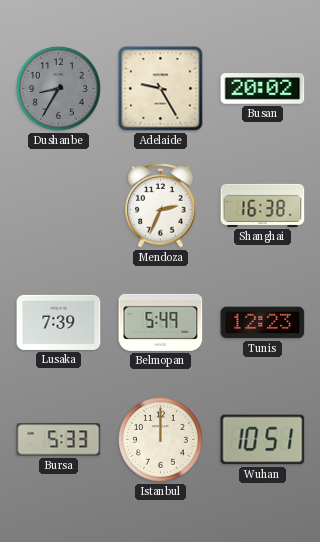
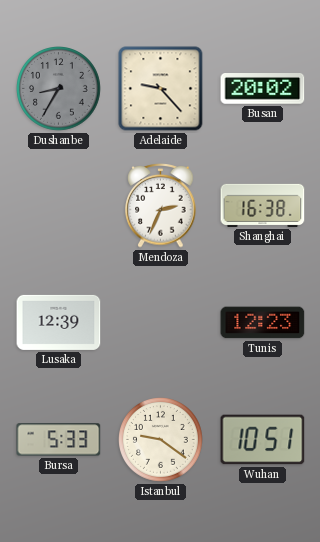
Adelaide: 9:25 -> 9:23
Lusaka: 7:39 -> 12:39
Belmopan: 5:49 -> none
Istanbul: 12:00 -> 9:21
